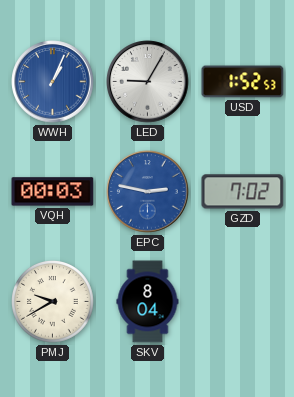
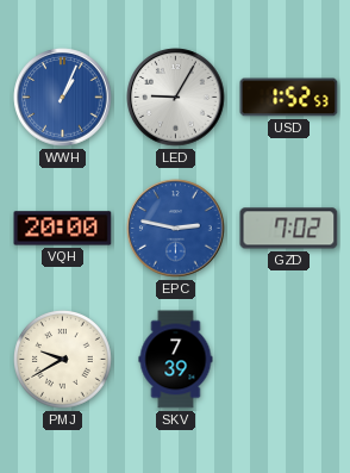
VQH: 00:03 -> 20:00
SKV: 8:04 -> 7:39
